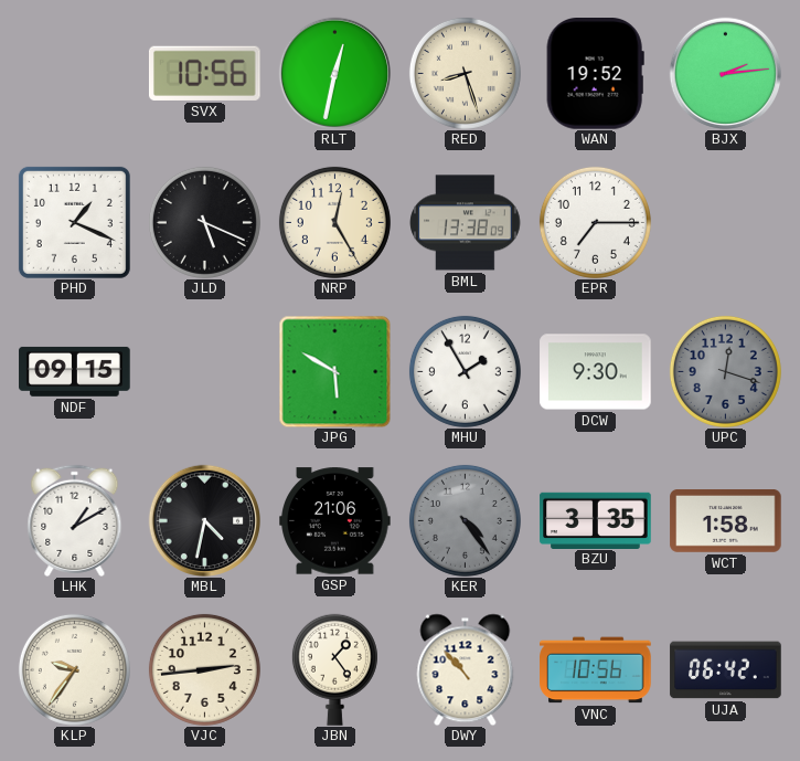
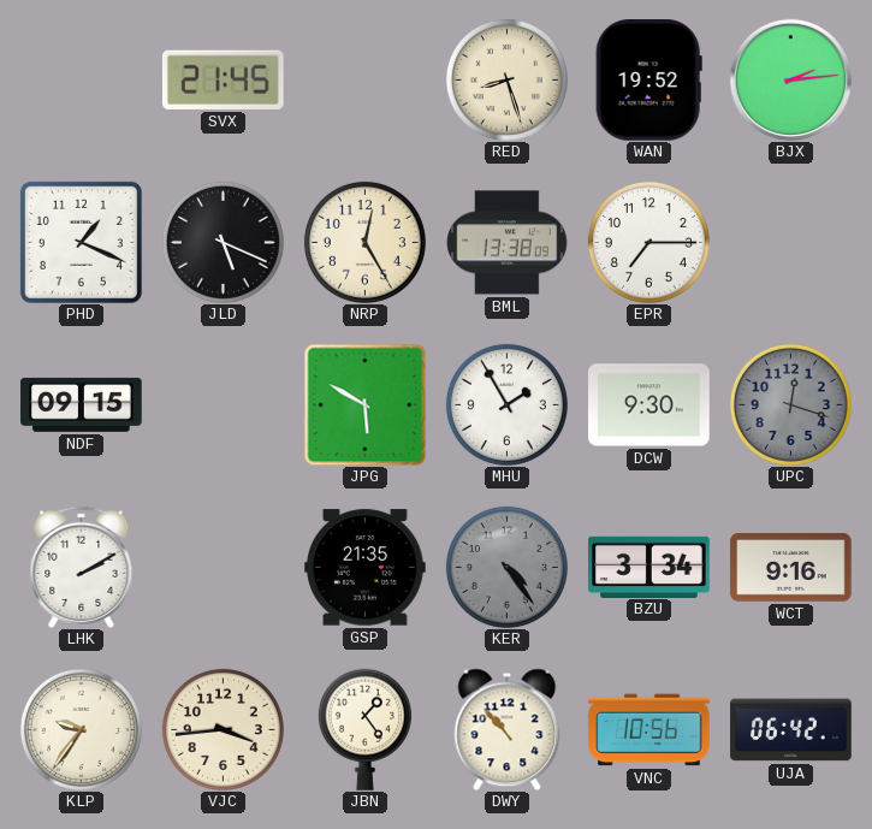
SVX: 10:56 -> 21:45
RLT: 12:32 -> none
LHK: 1:10 -> 2:10
MBL: 4:32 -> none
GSP: 21:06 -> 21:35
BZU: 3:35 -> 3:34
WCT: 1:58 -> 9:16
VJC: 2:44 -> 3:44
